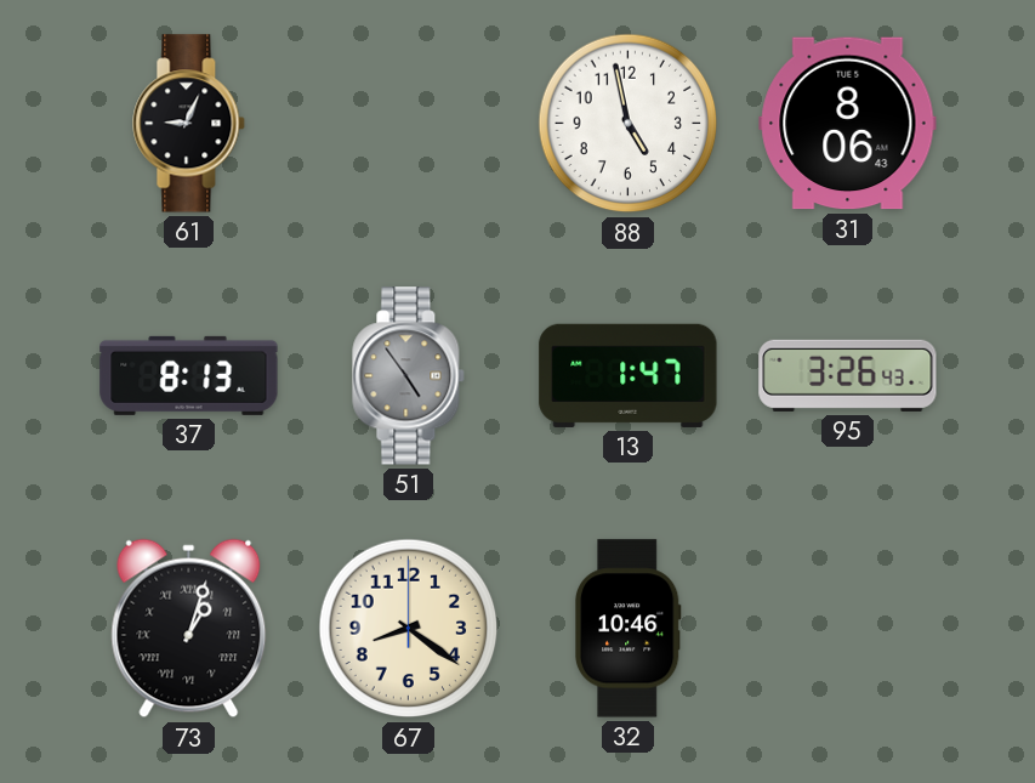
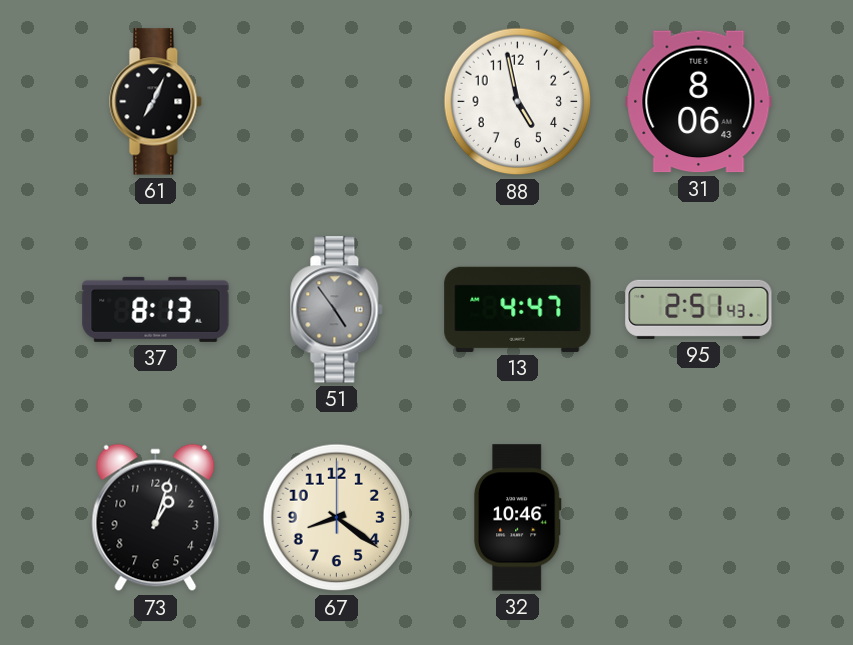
61: 9:04 -> 7:04
13: 1:47 -> 4:47
95: 3:26 -> 2:51
73 numerals: Roman -> Arabic
